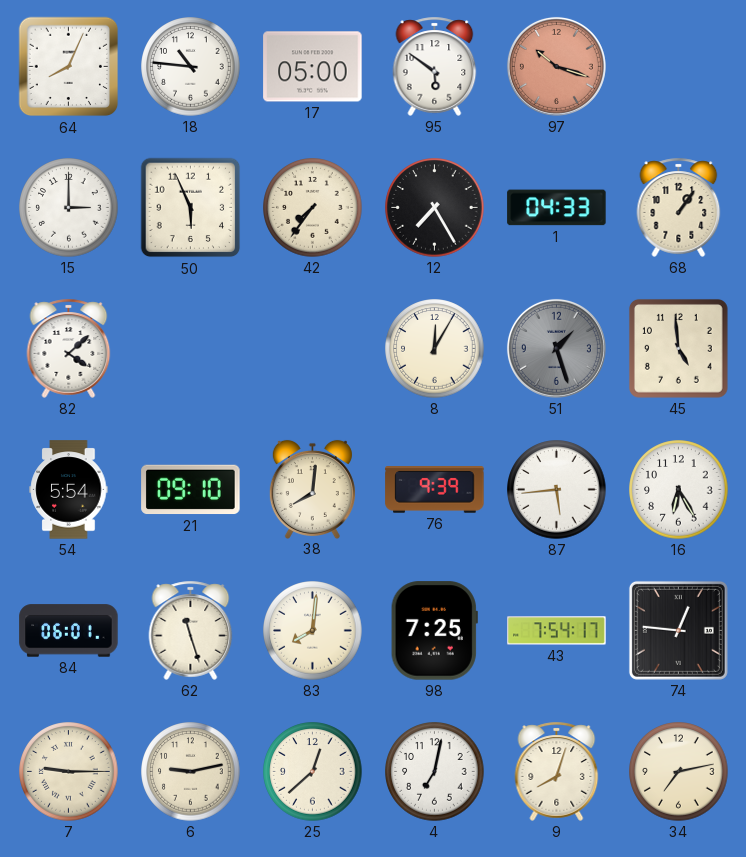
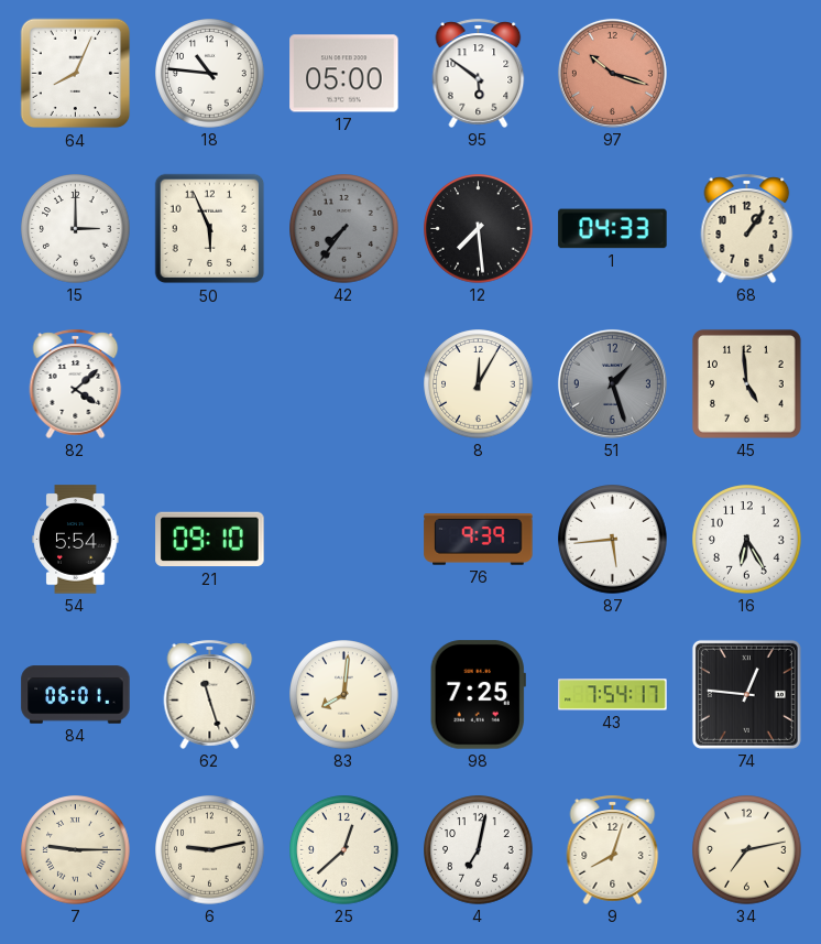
42 dial: cream -> grey
12: 7:25 -> 7:29
38: 8:01 -> none
